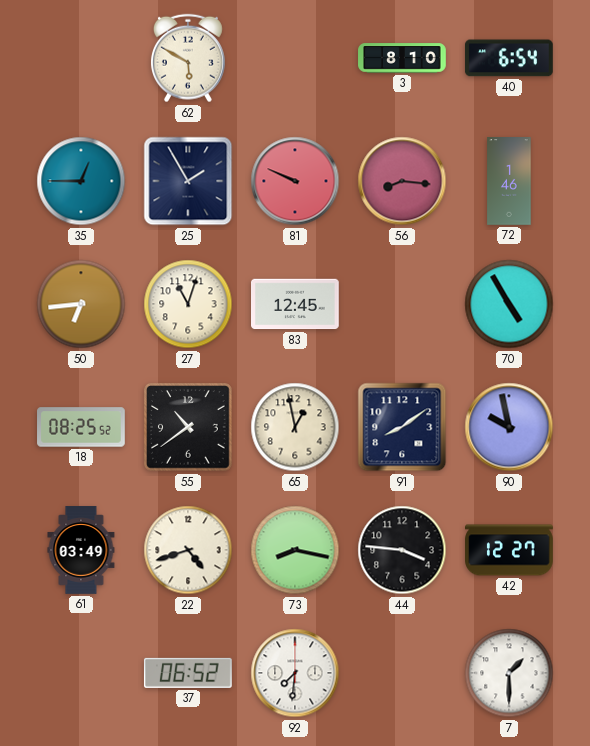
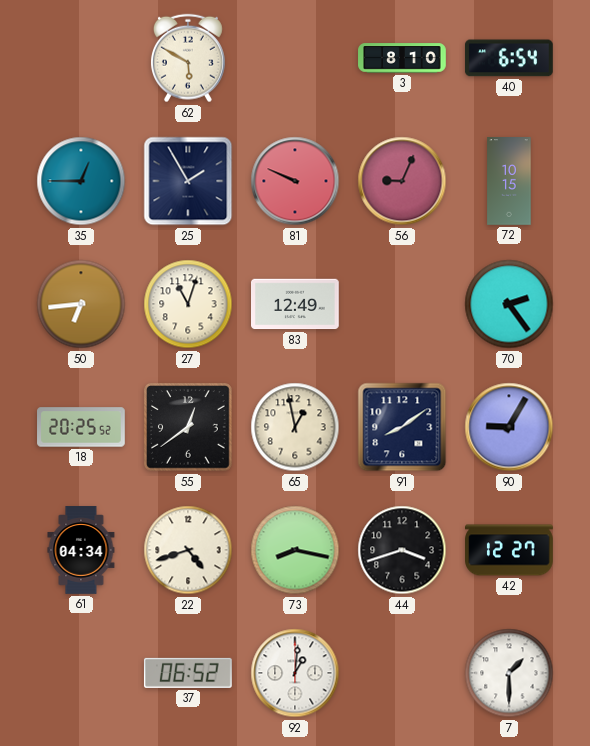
56: 8:16 -> 9:04
72: 1:46 -> 10:15
83: 12:45 -> 12:49
70: 4:55 -> 2:24
18: 08:25 -> 20:25
55: 10:39 -> 12:39
90: 9:58 -> 9:05
61: 03:49 -> 04:34
44: 3:46 -> 3:42
92: 7:31 -> 1:01
